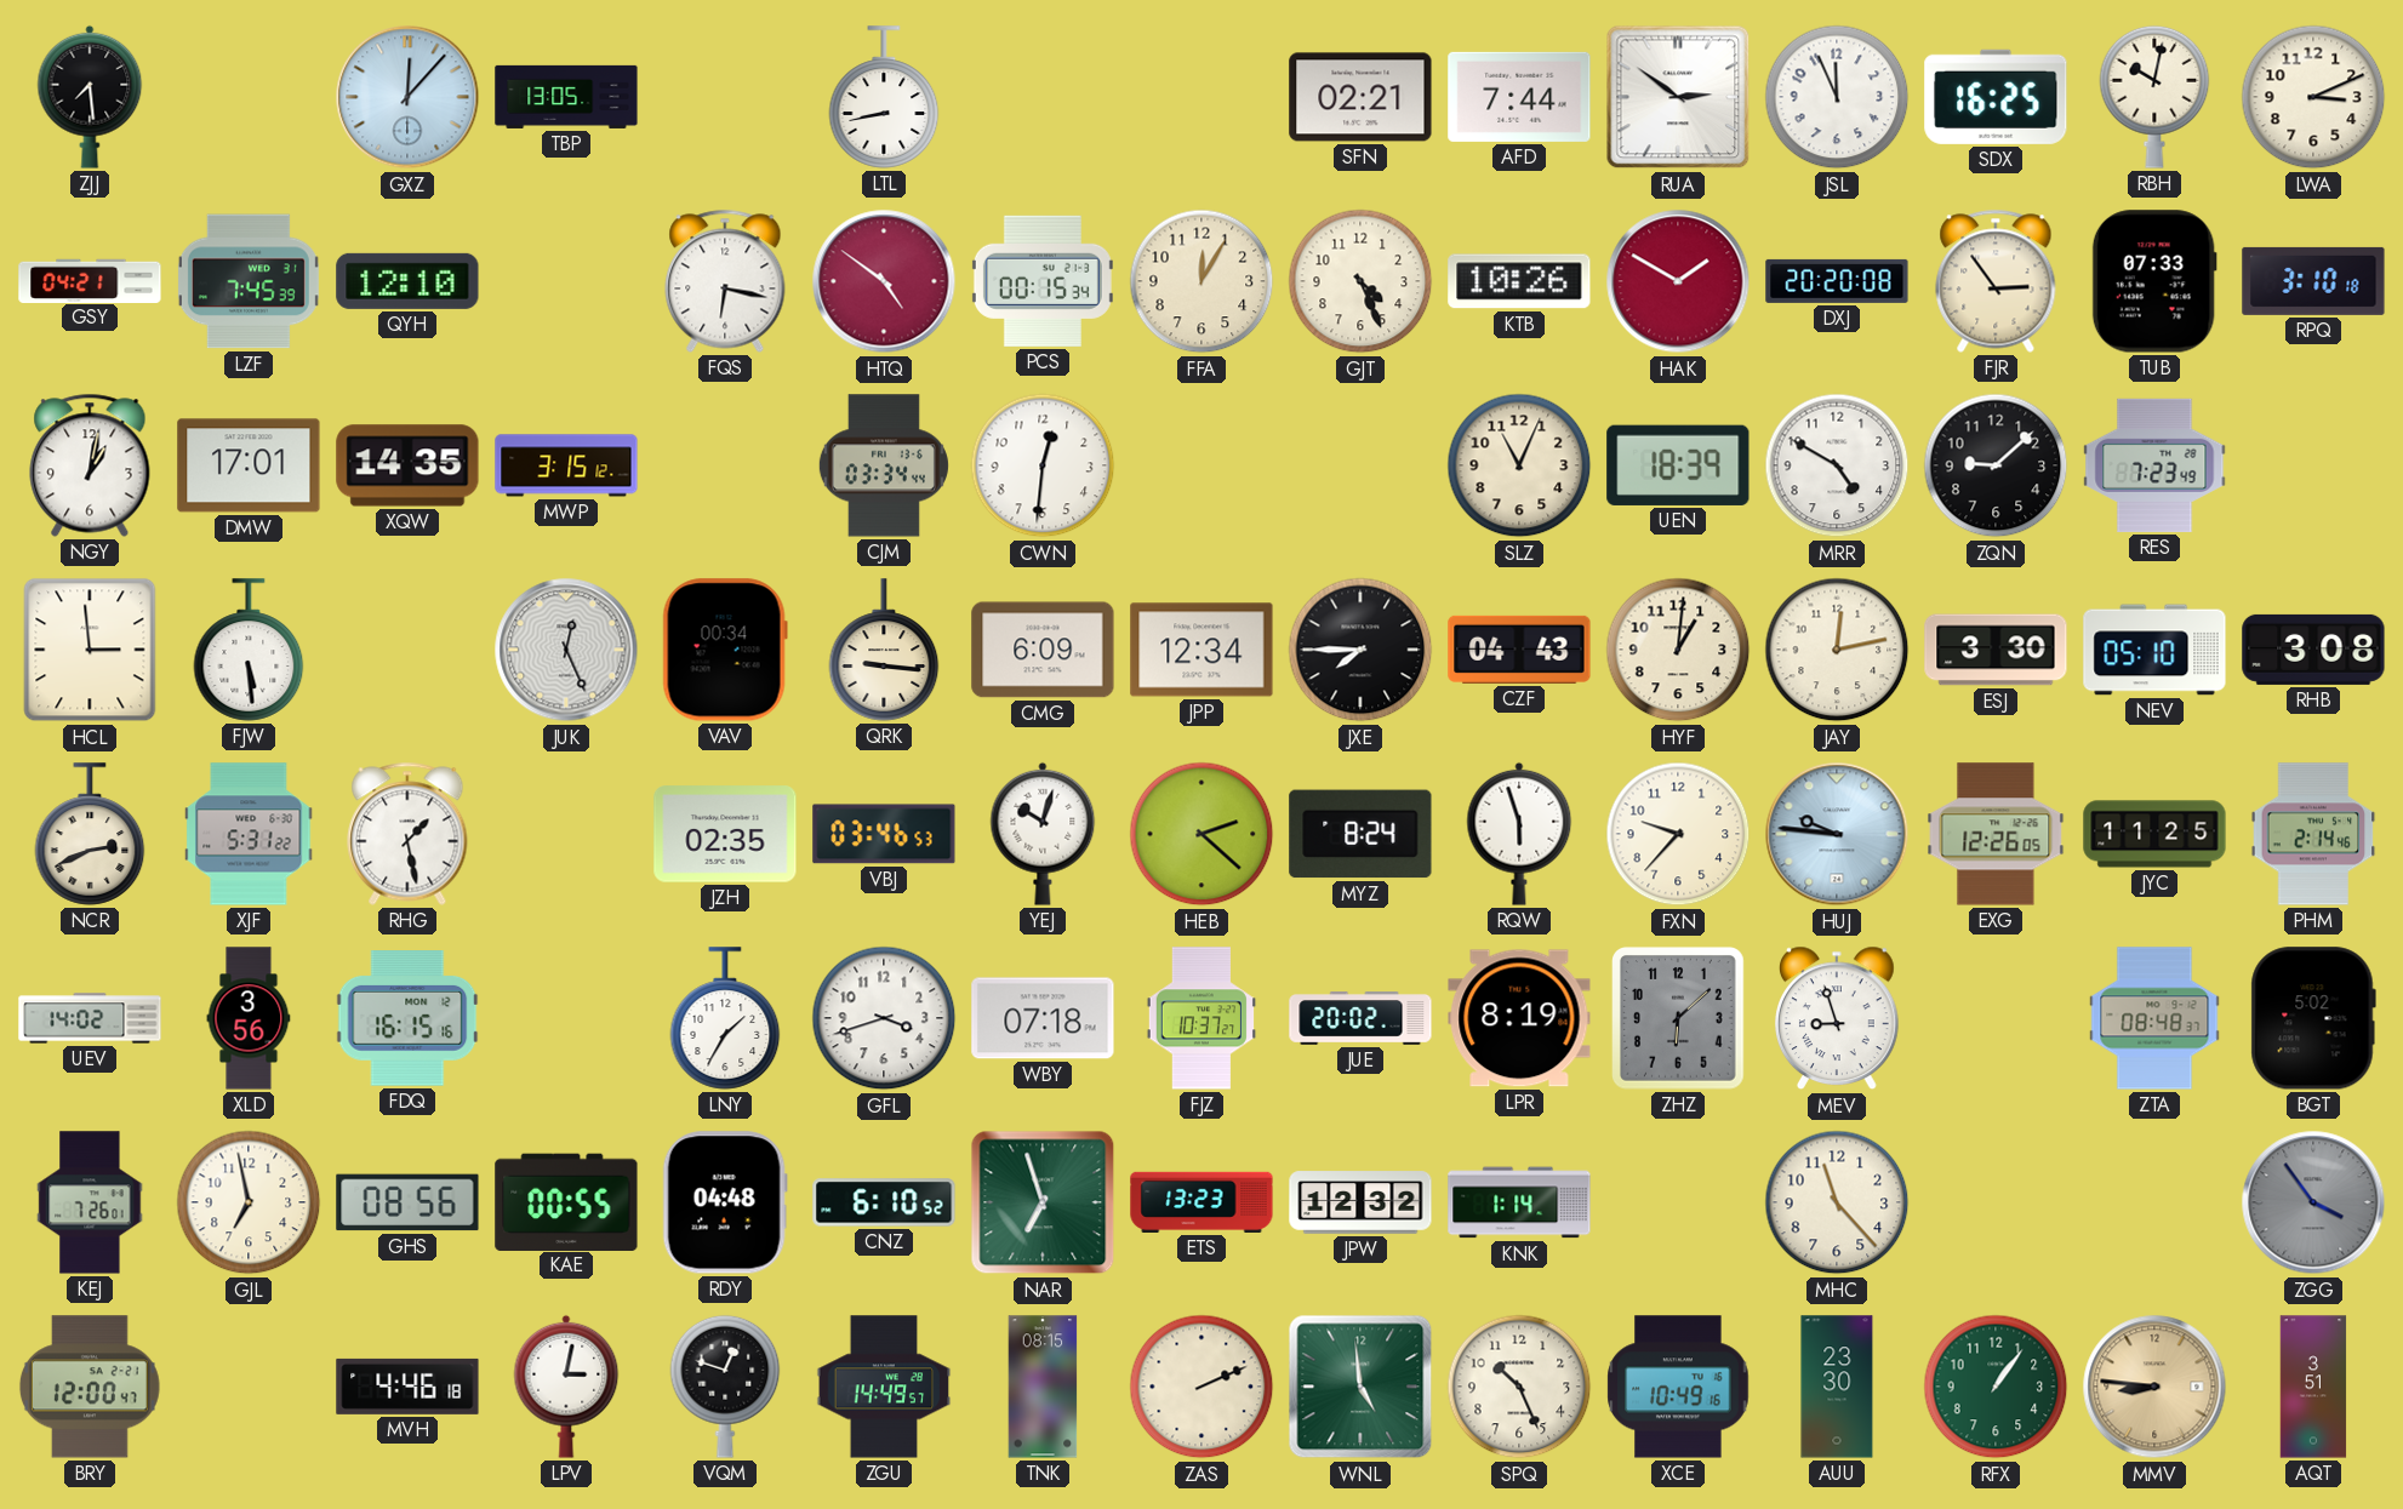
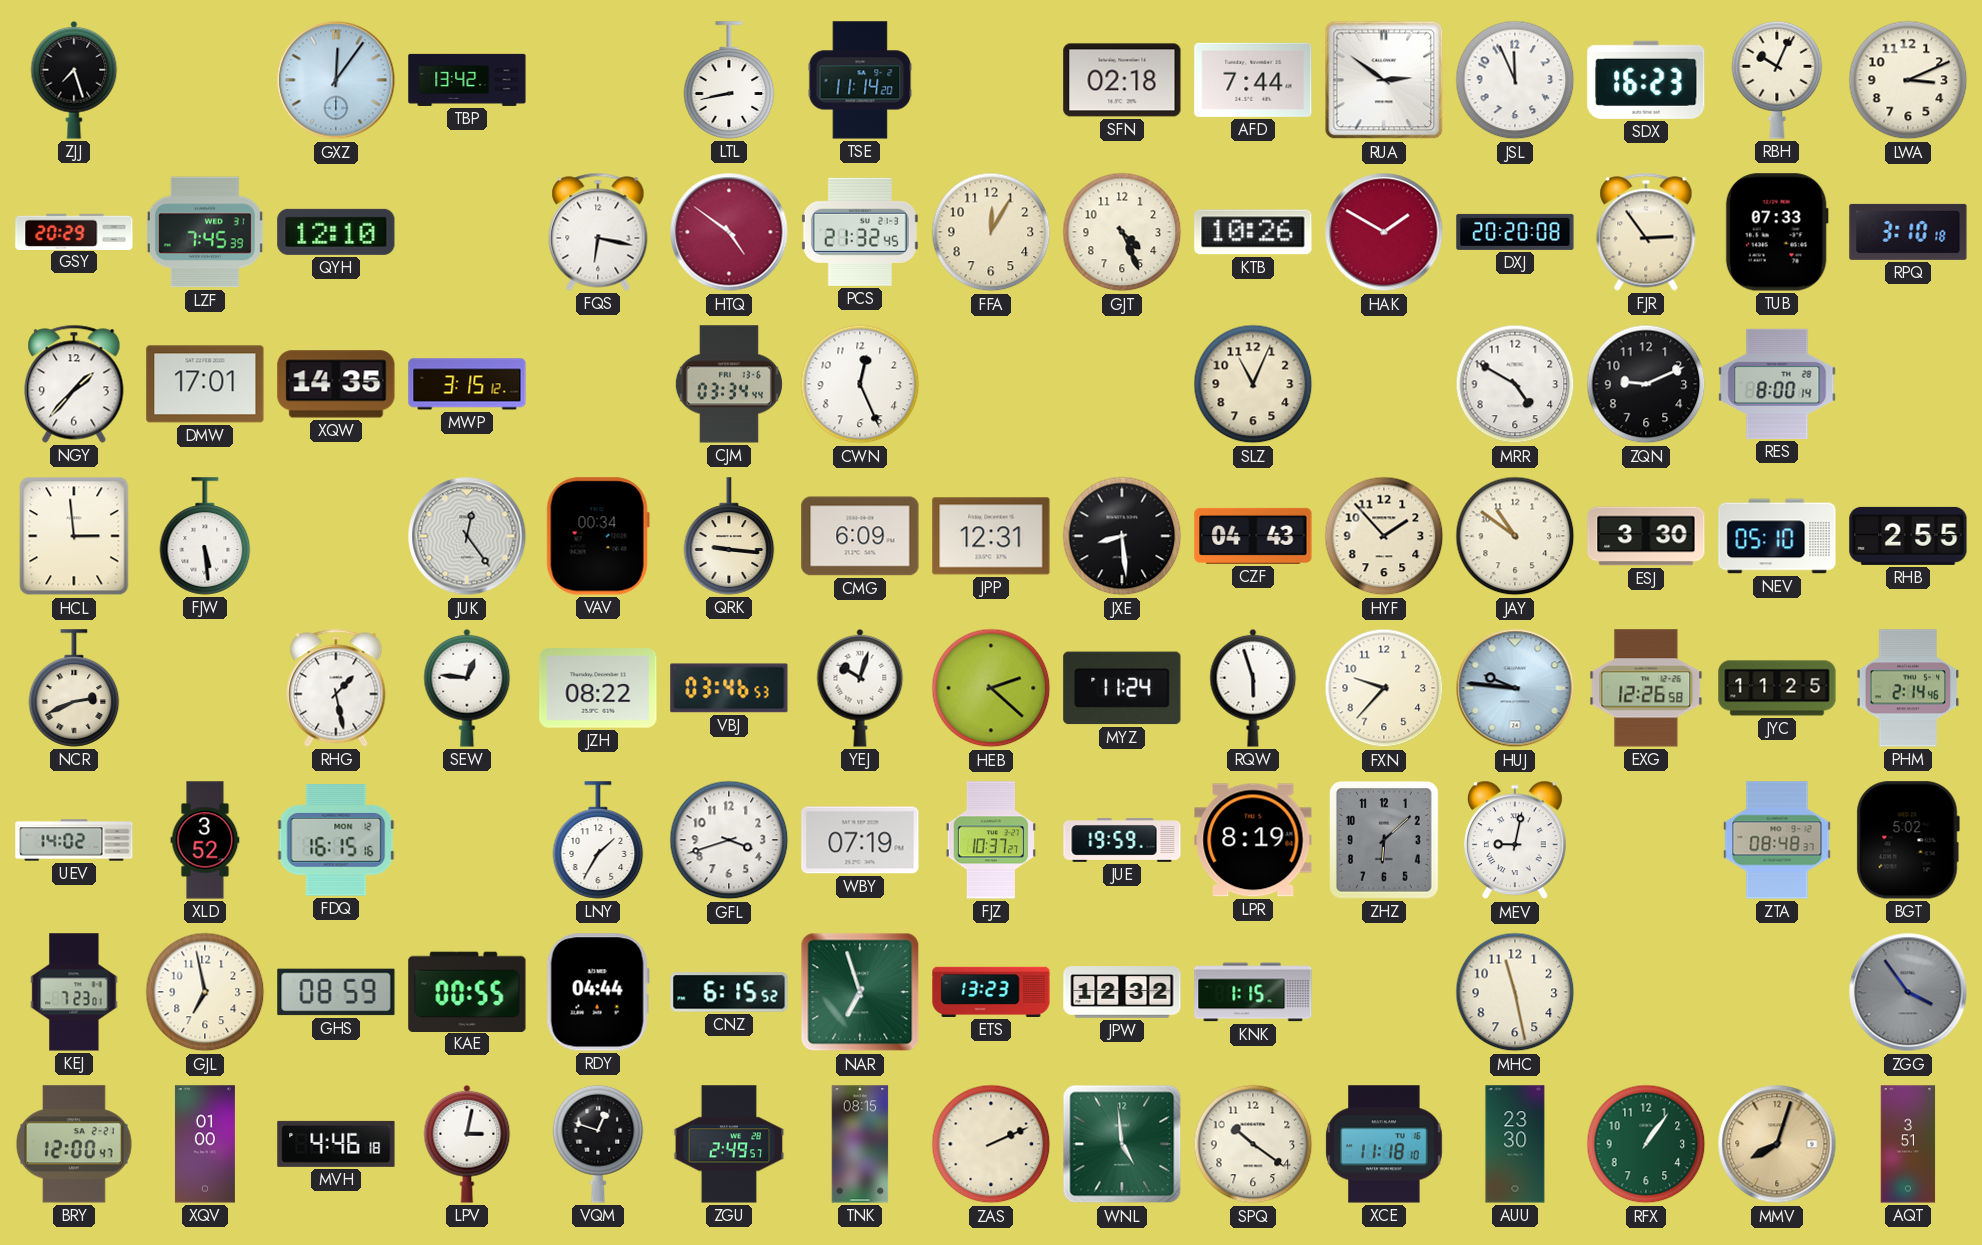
ZJJ: 7:29 -> 7:27
GXZ: 12:07 -> 12:06
TBP: 13:05 -> 13:42
TSE: none -> 11:14
SFN: 02:21 -> 02:18
SDX: 16:25 -> 16:23
RBH: 10:02 -> 10:04
GSY: 04:21 -> 20:29
PCS: 00:15 -> 21:32
NGY: 1:02 -> 1:37
CWN: 12:31 -> 12:26
UEN: 18:39 -> none
ZQN: 9:08 -> 9:11
RES: 7:23 -> 8:00
JUK: 12:26 -> 12:24
JPP: 12:34 -> 12:31
JXE: 7:45 -> 8:29
HYF: 1:01 -> 1:53
JAY: 12:13 -> 10:51
RHB: 3:08 -> 2:55
XJF: 5:31 -> none
SEW: none -> 12:46
JZH: 02:35 -> 08:22
MYZ: 8:24 -> 11:24
EXG: 12:26:05 -> 12:26:58
XLD: 3:56 -> 3:52
WBY: 07:18 -> 07:19
JUE: 20:02 -> 19:59
MEV: 8:57 -> 9:02
KEJ: 7:26 -> 7:23
GHS: 08:56 -> 08:59
RDY: 04:48 -> 04:44
CNZ: 6:10 -> 6:15
KNK: 1:14 -> 1:15
MHC: 11:23 -> 11:28
XQV: none -> 01:00
ZGU: 14:49 -> 2:49
SPQ: 10:26 -> 10:21
XCE: 10:49 -> 11:18
MMV: 8:46 -> 8:03
